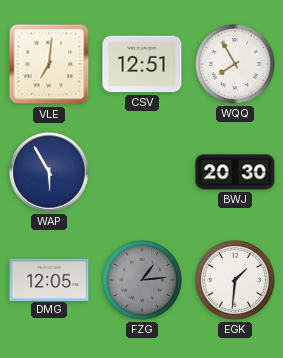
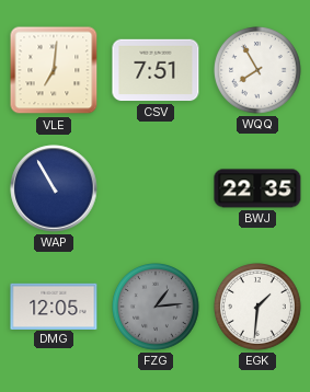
CSV: 12:51 -> 7:51
WAP: 5:55 -> 10:55
BWJ: 20:30 -> 22:35
